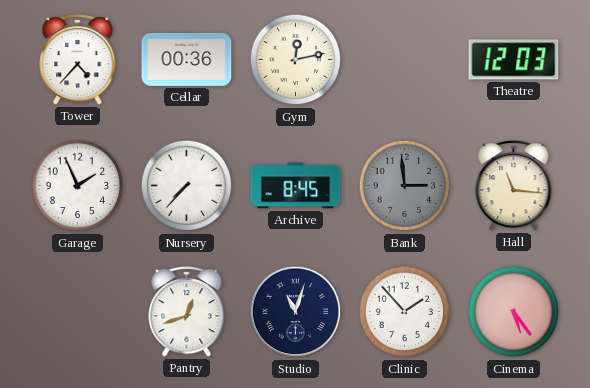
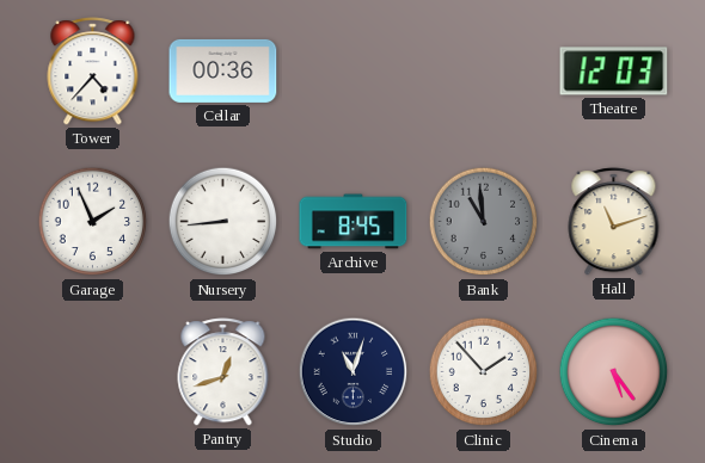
Gym: 12:13 -> none
Nursery: 7:37 -> 8:44
Bank: 2:59 -> 10:59
Hall: 11:16 -> 11:12
